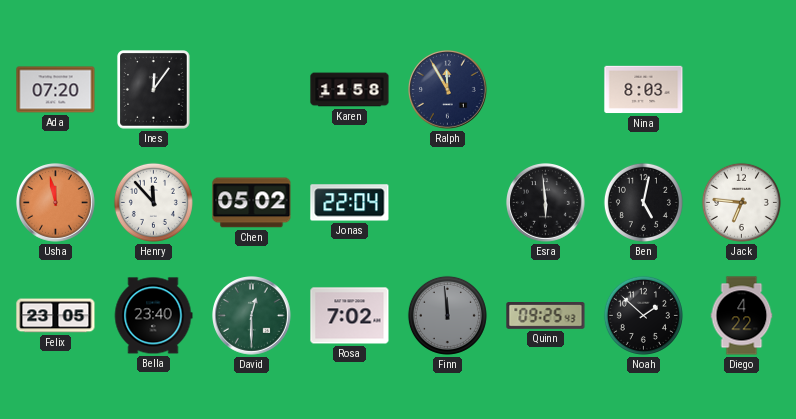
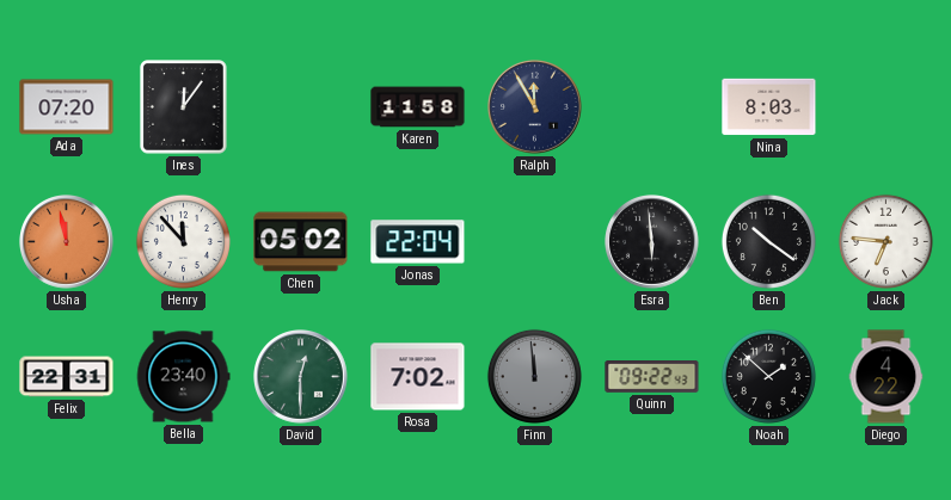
Ben: 5:02 -> 10:21
Felix: 23:05 -> 22:31
Quinn: 09:25 -> 09:22
